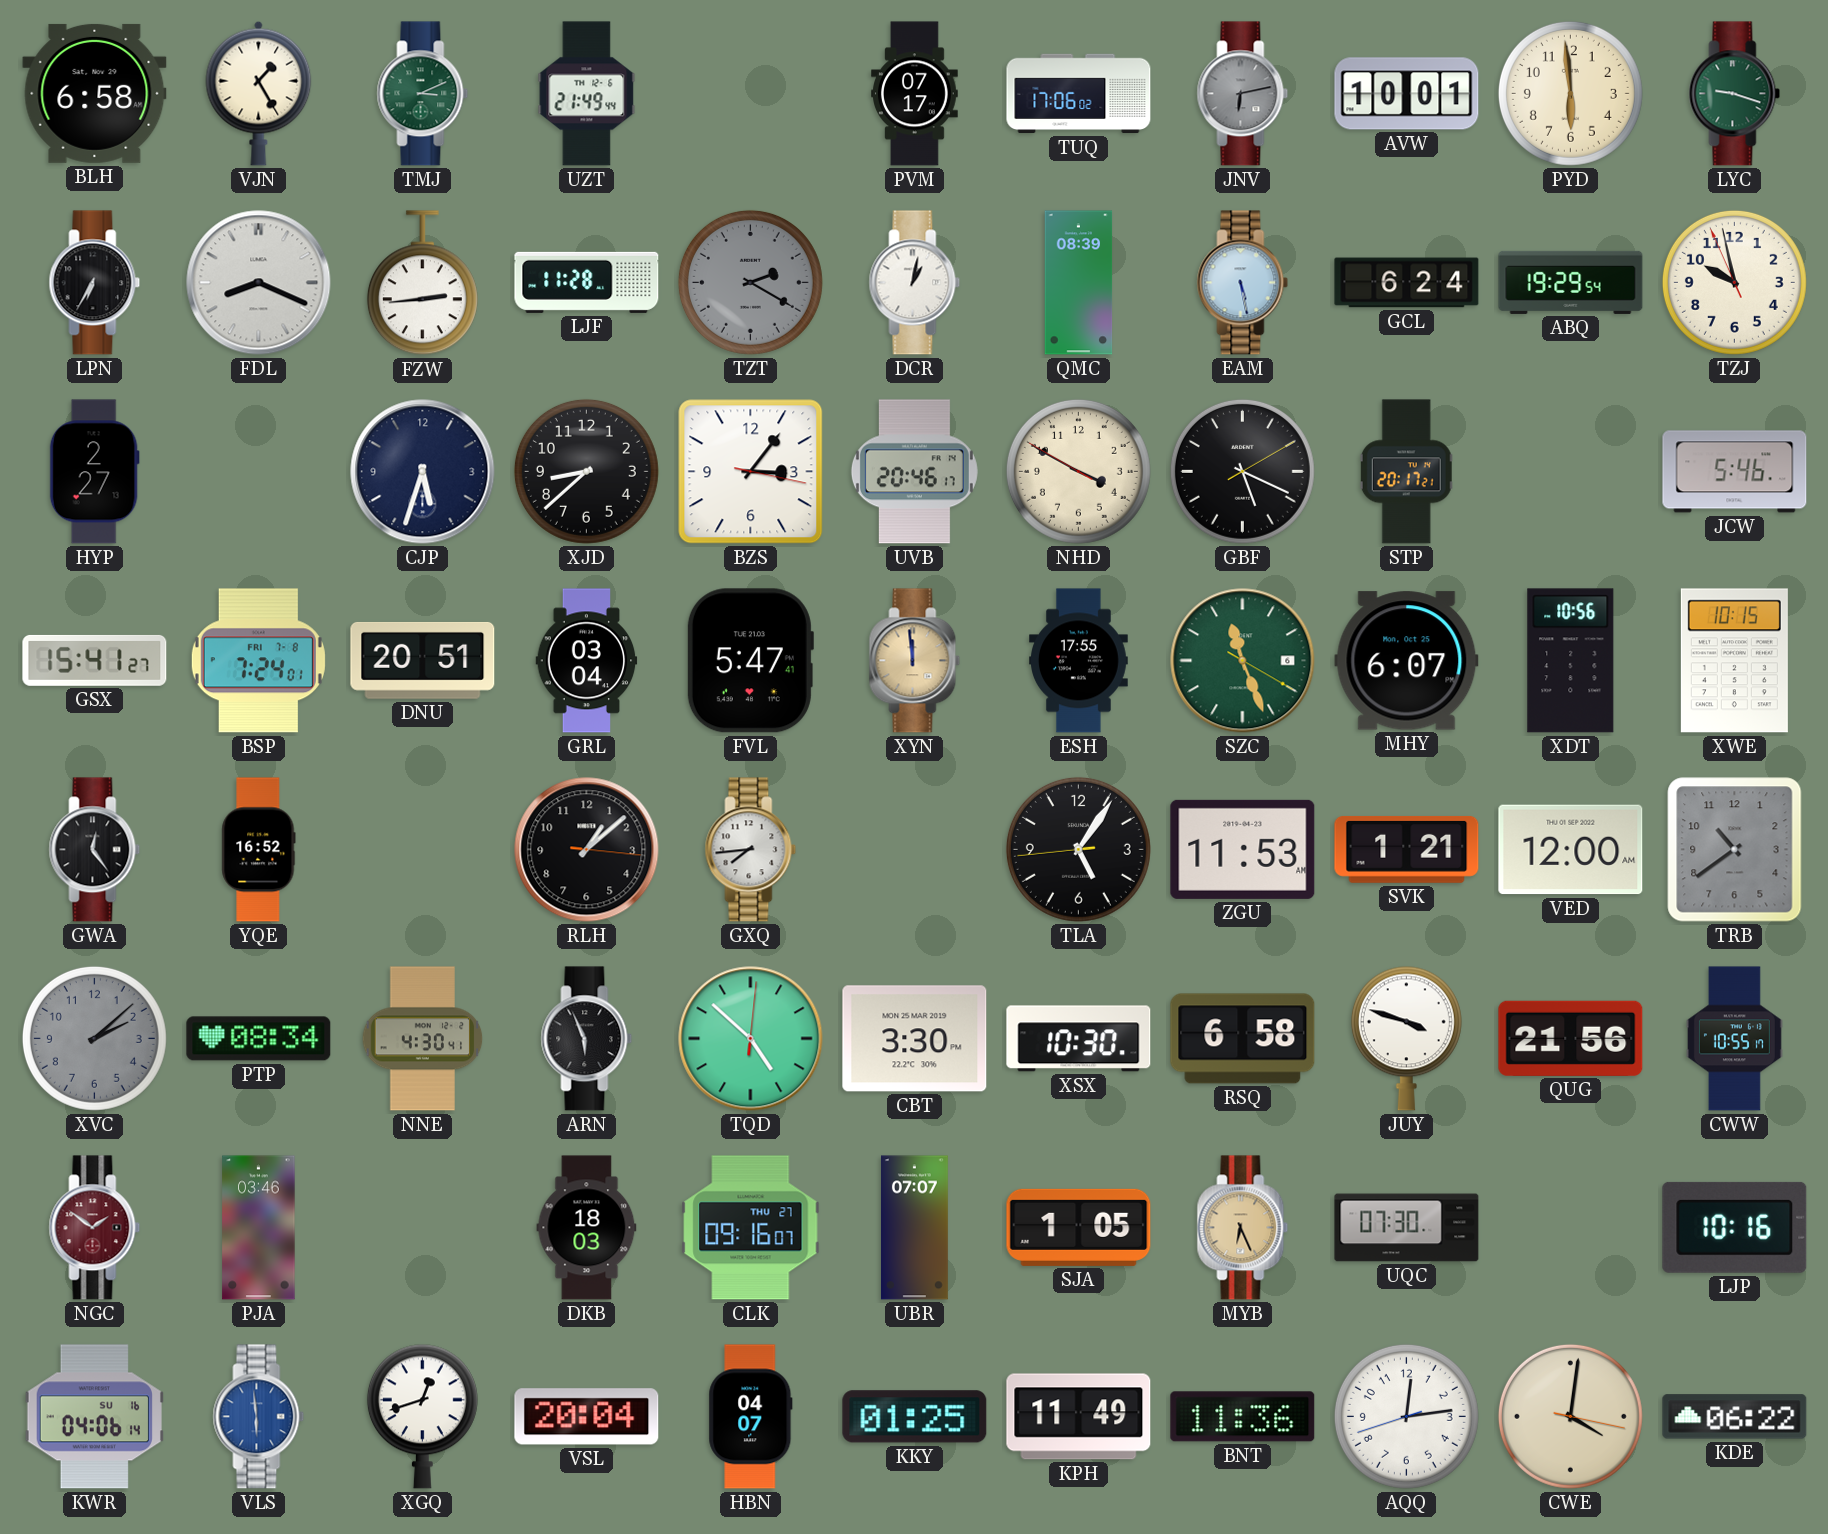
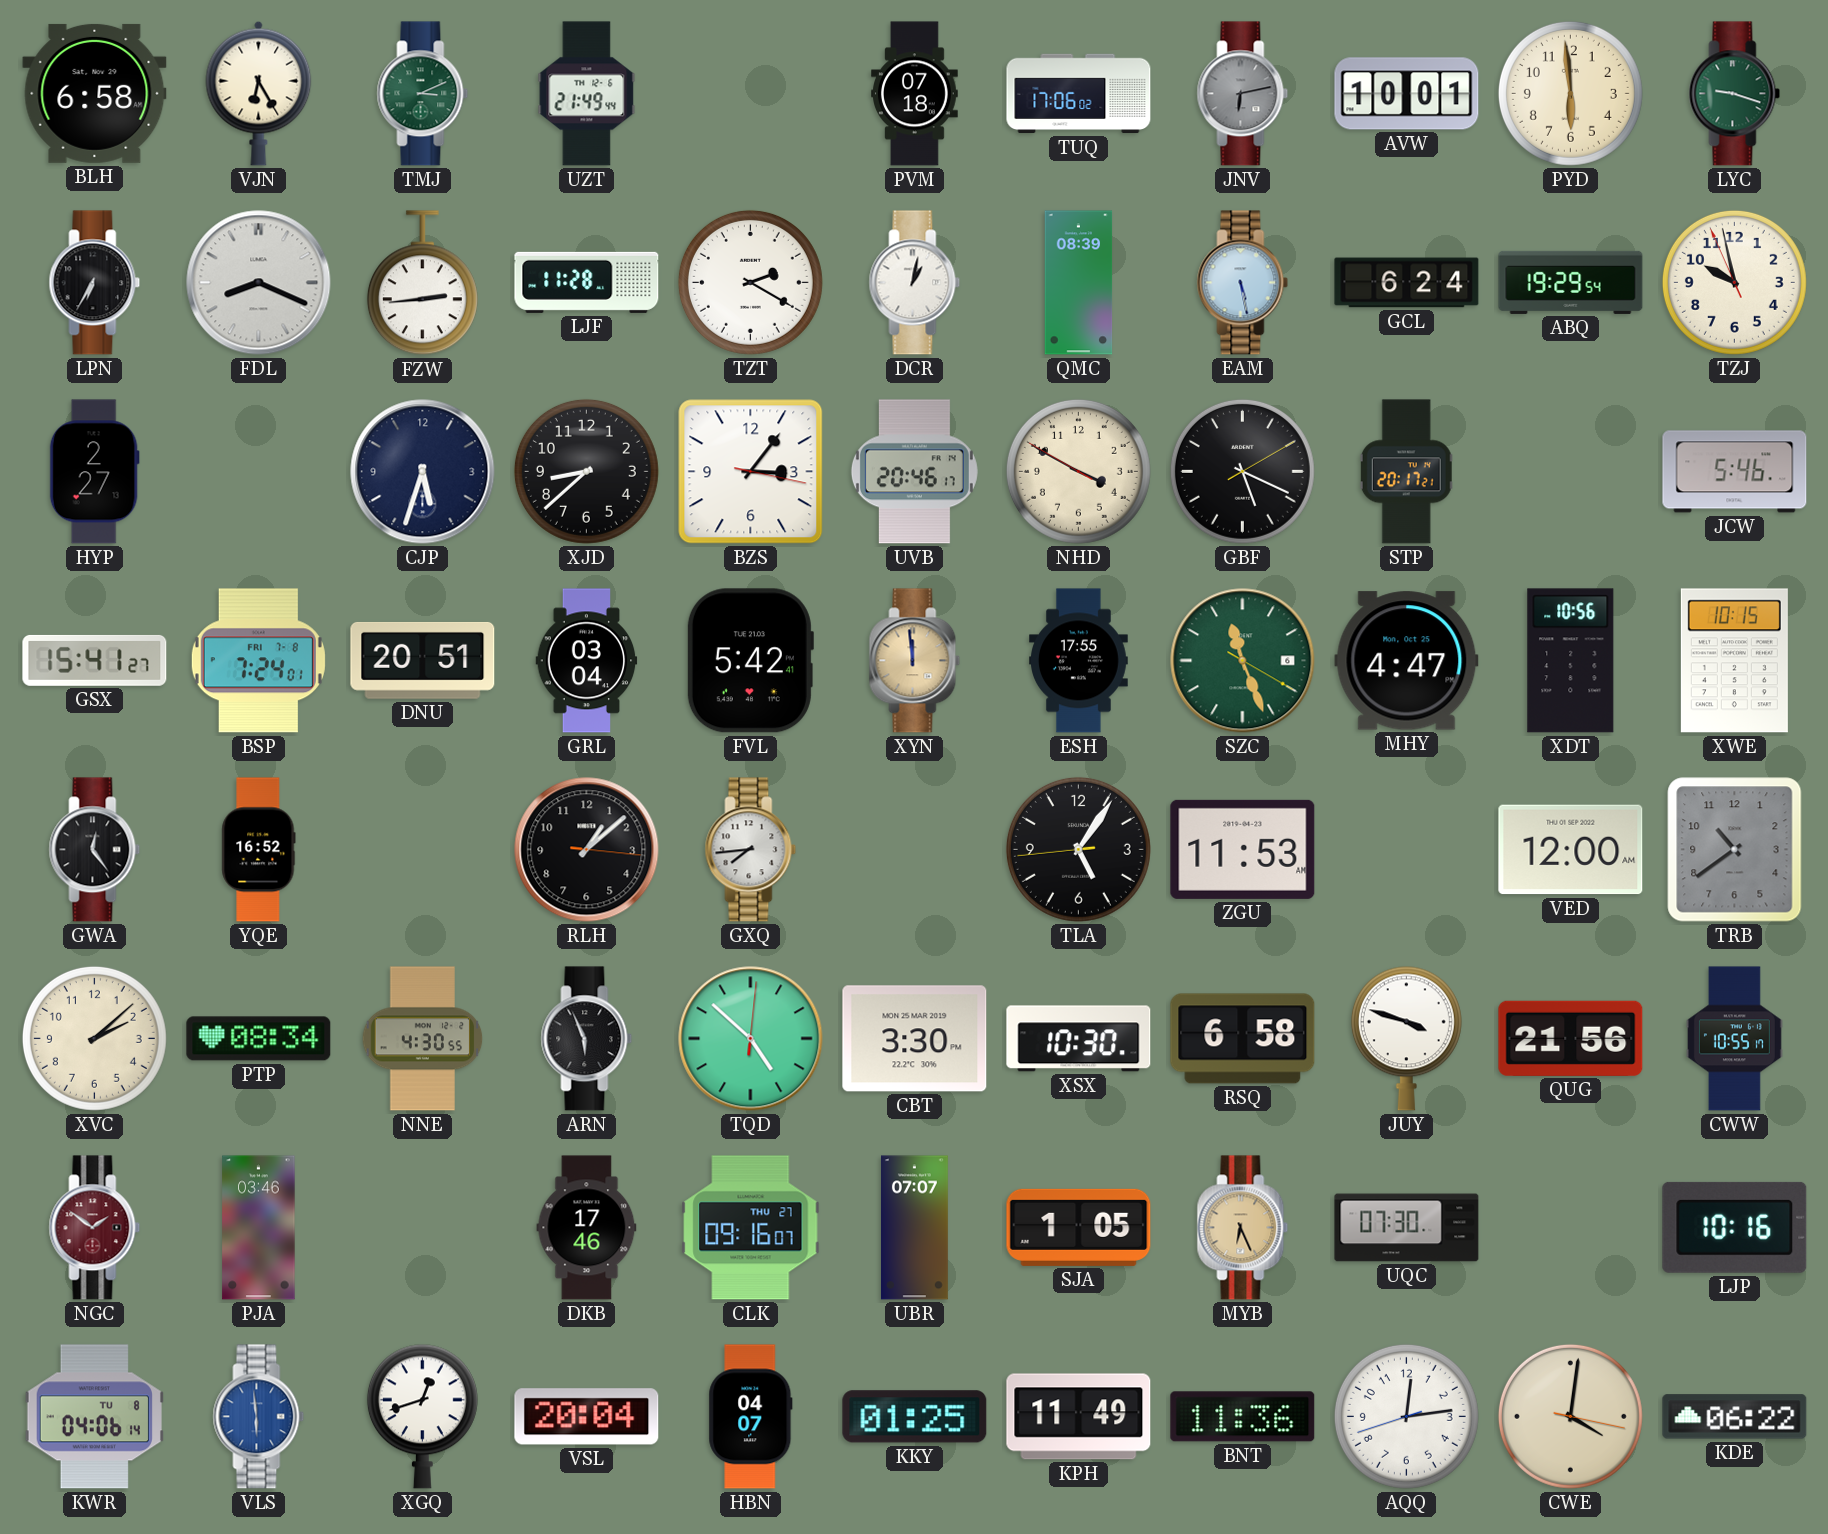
VJN: 1:25 -> 6:25
PVM: 07:17 -> 07:18
TZT dial: grey -> white
FVL: 5:47 -> 5:42
MHY: 6:07 -> 4:47
SVK: 1:21 -> none
XVC dial: grey -> cream
NNE: 4:30:41 -> 4:30:55
DKB: 18:03 -> 17:46
KWR date: SU 16 -> TU 8
